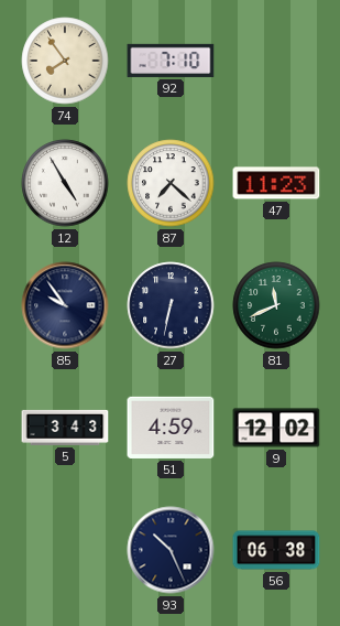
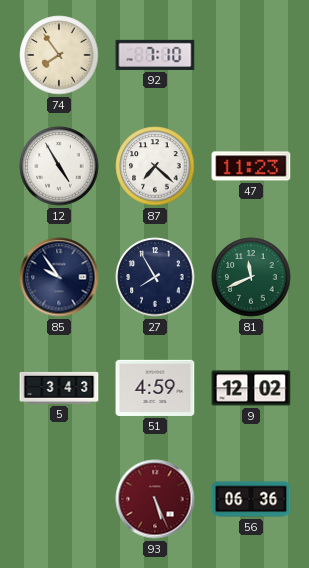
27: 6:32 -> 7:55
93: 10:26 -> 5:26
93 dial: navy -> burgundy
56: 06:38 -> 06:36
